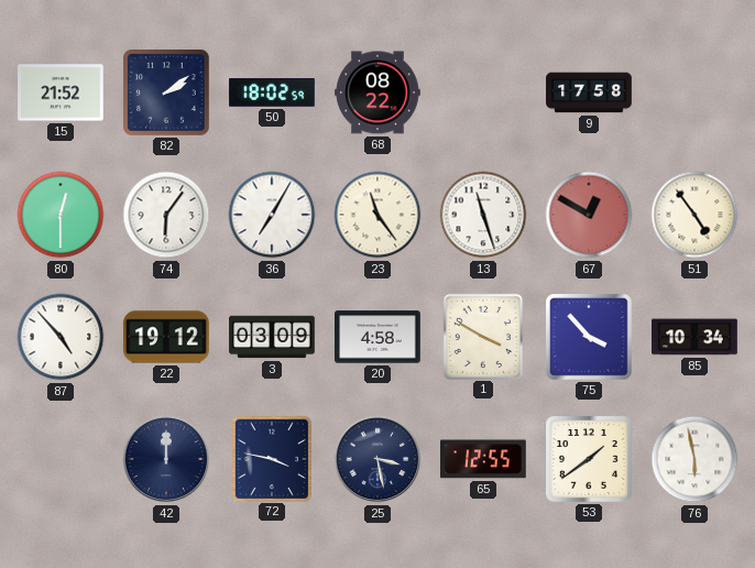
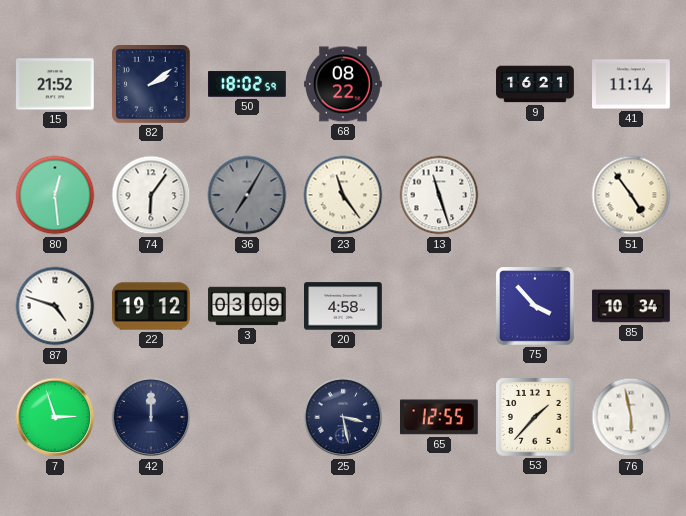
9: 17:58 -> 16:21
41: none -> 11:14
80: 12:30 -> 12:29
36 dial: white -> grey
67: 12:50 -> none
87: 4:53 -> 4:48
1: 3:50 -> none
7: none -> 2:57
72: 3:47 -> none
53: 1:39 -> 1:37
